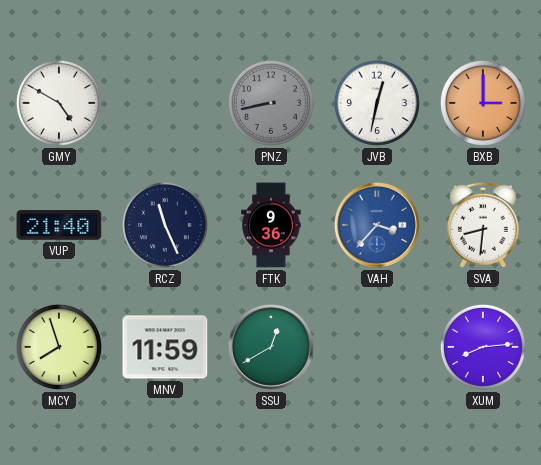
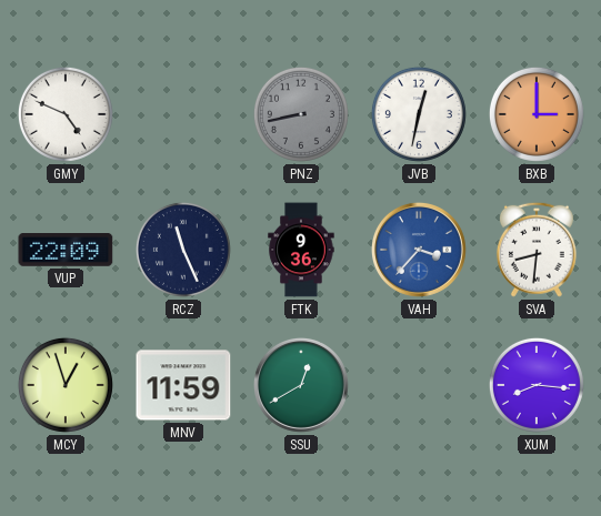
GMY: 4:50 -> 4:49
VUP: 21:40 -> 22:09
MCY: 7:57 -> 12:57
XUM: 8:14 -> 8:16
